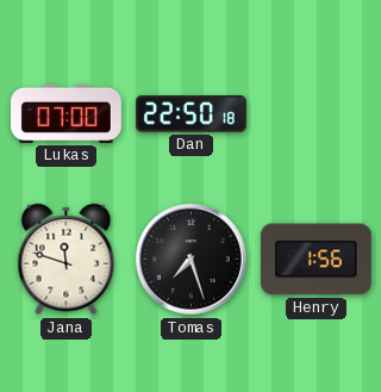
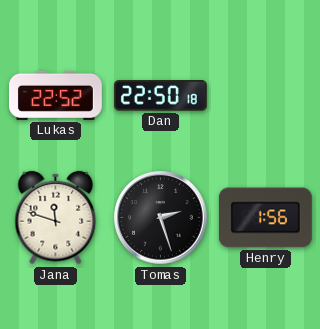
Lukas: 07:00 -> 22:52
Tomas: 7:27 -> 2:27
